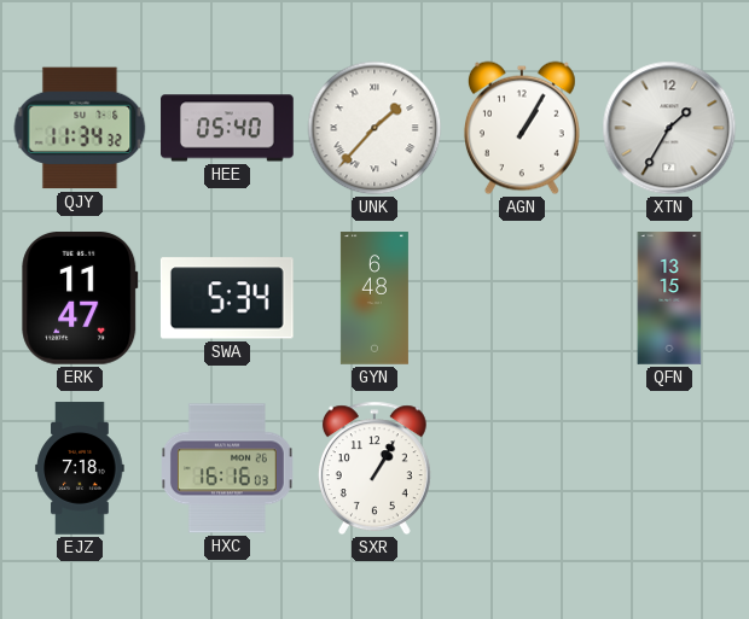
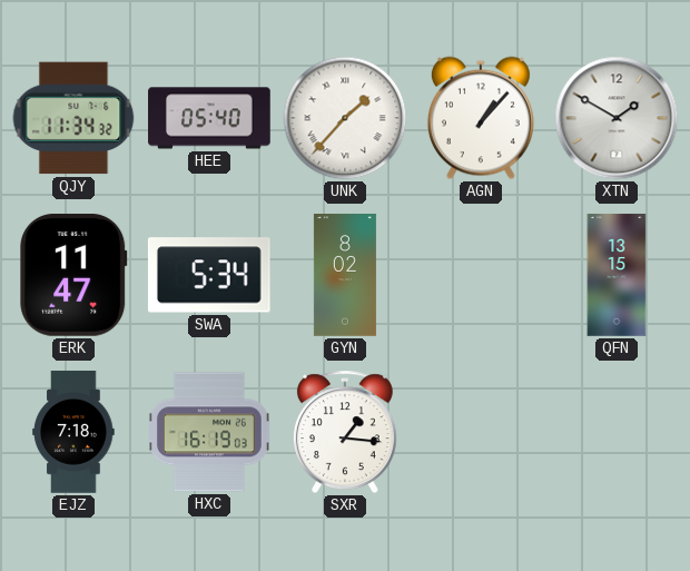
AGN: 1:05 -> 1:07
XTN: 1:35 -> 1:50
GYN: 6:48 -> 8:02
HXC: 16:16 -> 16:19
SXR: 1:05 -> 1:16
